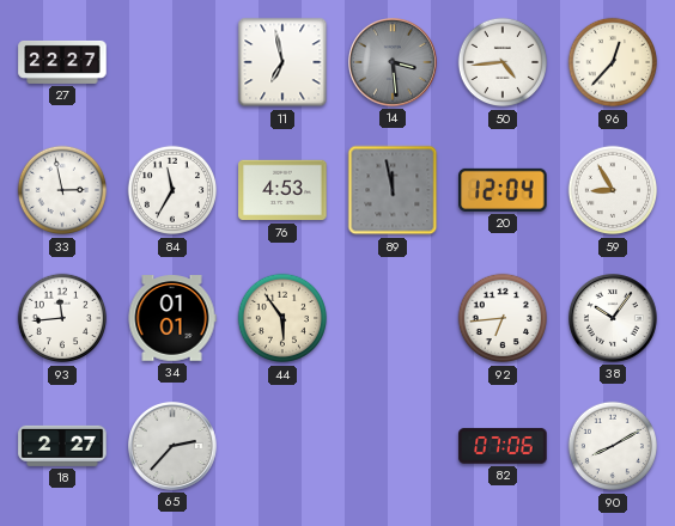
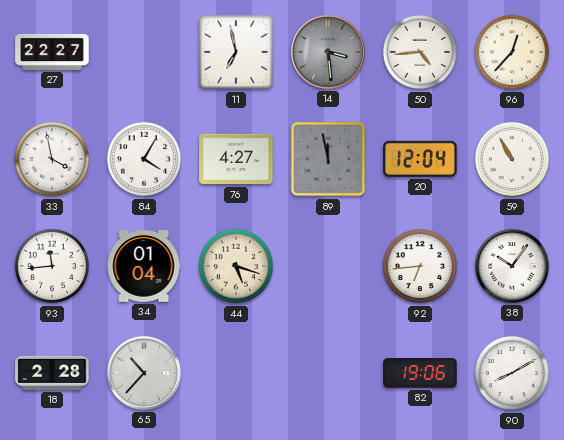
33: 2:58 -> 3:58
84: 11:35 -> 4:05
76: 4:53 -> 4:27
59: 8:55 -> 10:55
34: 01:01 -> 01:04
44: 5:54 -> 5:18
18: 2:27 -> 2:28
65: 2:37 -> 10:37
82: 07:06 -> 19:06
